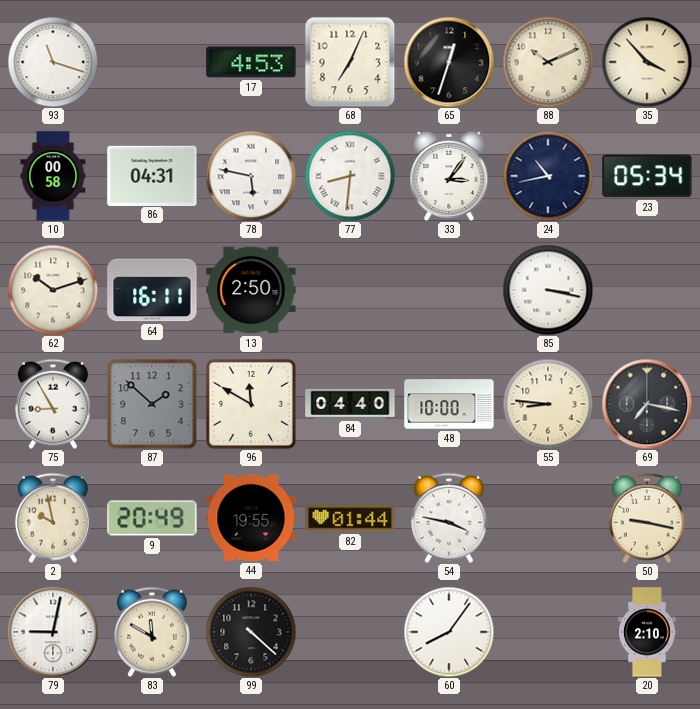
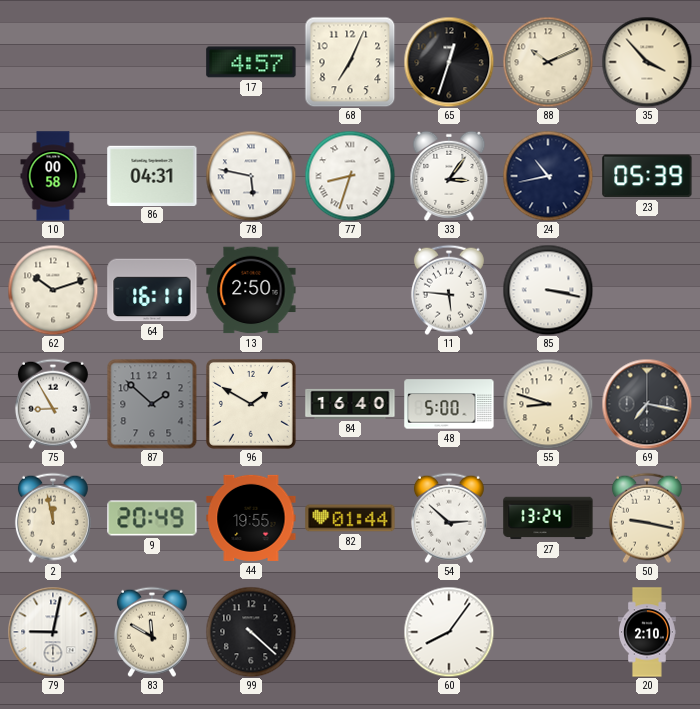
93: 11:18 -> none
17: 4:53 -> 4:57
77: 8:31 -> 8:33
23: 05:34 -> 05:39
11: none -> 5:46
96: 11:50 -> 1:50
84: 04:40 -> 16:40
48: 10:00 -> 5:00
55: 8:46 -> 8:48
2: 9:58 -> 11:58
54: 3:47 -> 2:52
27: none -> 13:24
